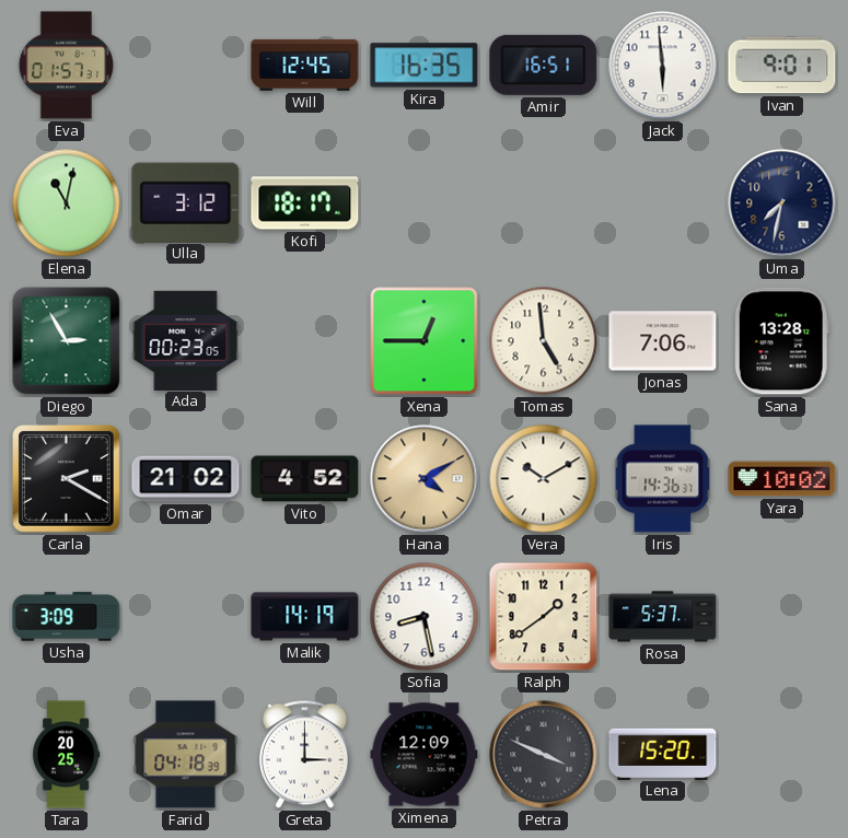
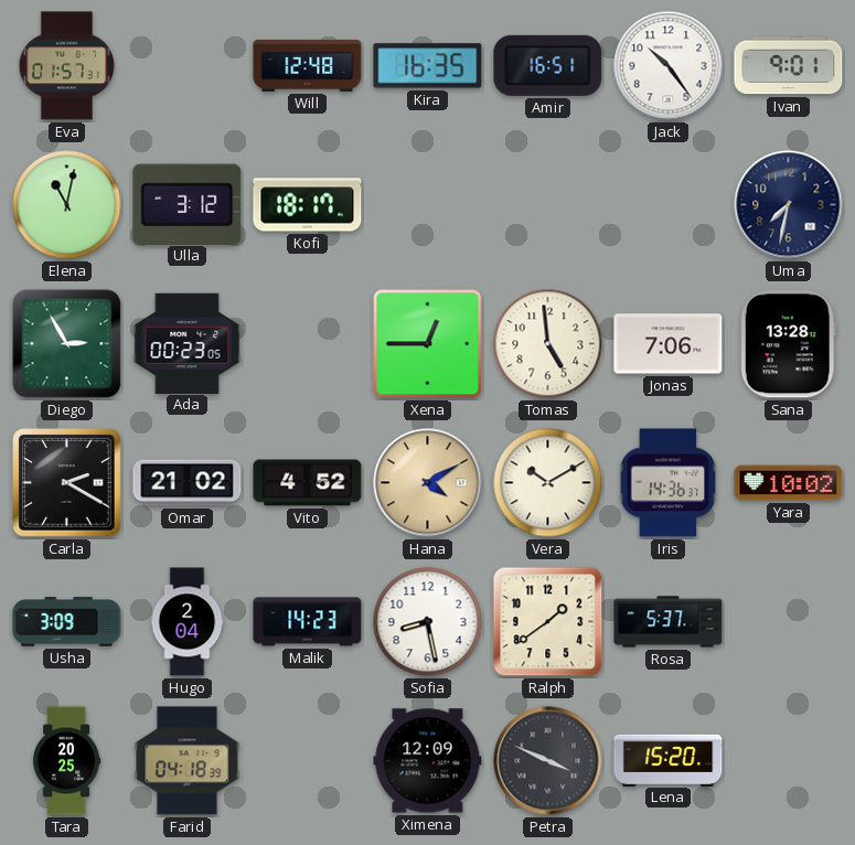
Will: 12:45 -> 12:48
Jack: 5:59 -> 10:24
Hugo: none -> 2:04
Malik: 14:19 -> 14:23
Greta: 3:00 -> none
